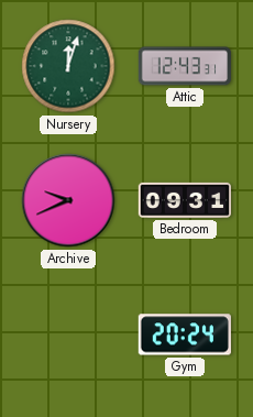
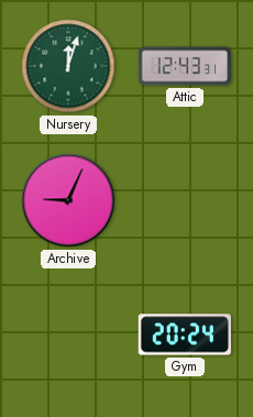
Archive: 9:41 -> 9:04
Bedroom: 09:31 -> none
